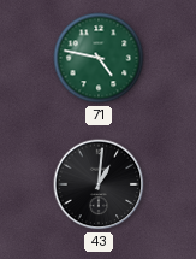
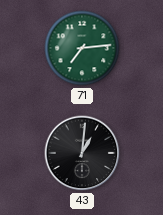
71: 4:47 -> 7:14
